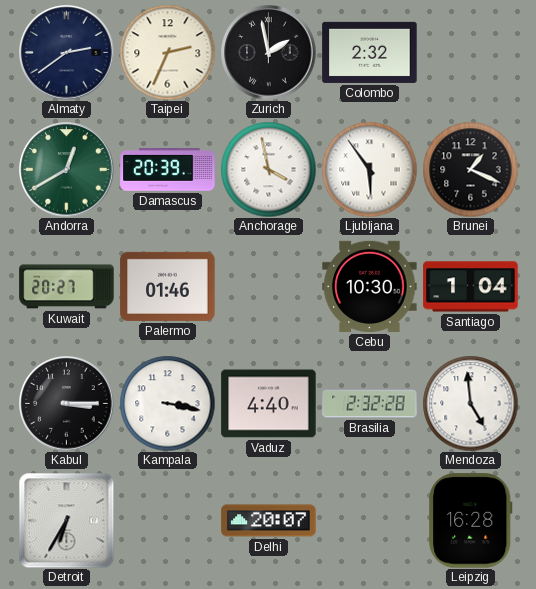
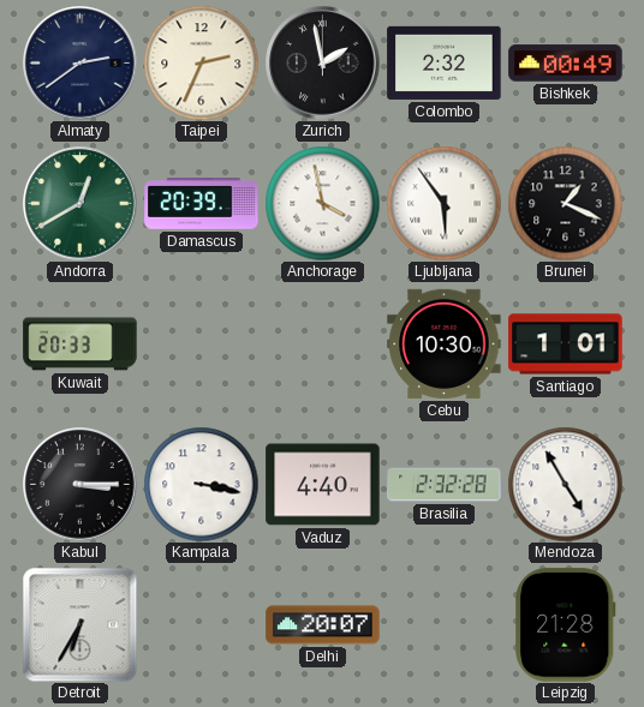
Bishkek: none -> 00:49
Kuwait: 20:27 -> 20:33
Palermo: 01:46 -> none
Santiago: 1:04 -> 1:01
Mendoza: 4:59 -> 4:55
Leipzig: 16:28 -> 21:28
